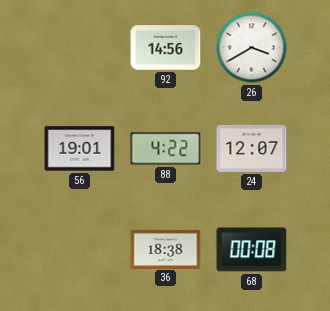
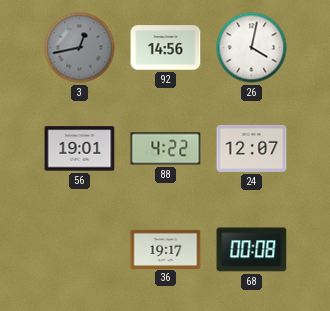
3: none -> 12:43
26: 3:40 -> 4:02
36: 18:38 -> 19:17
